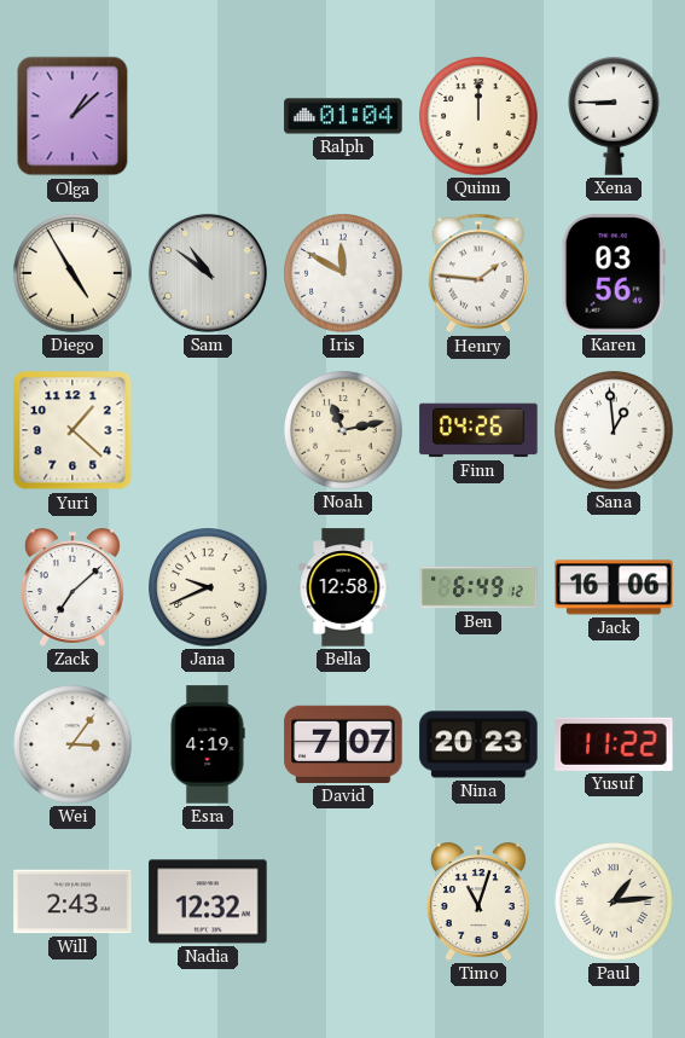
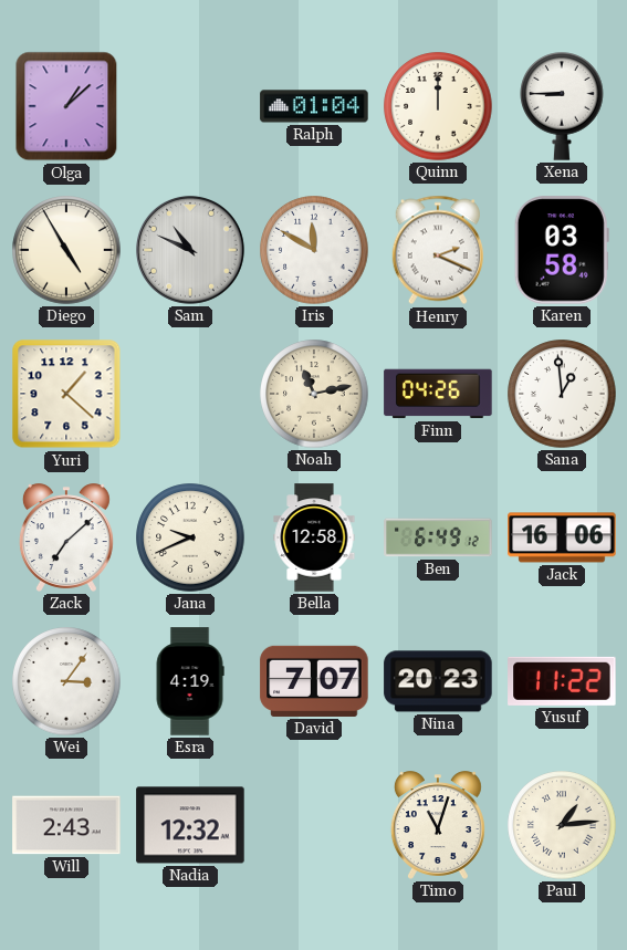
Sam: 10:51 -> 10:49
Henry: 1:46 -> 2:19
Karen: 03:56 -> 03:58
